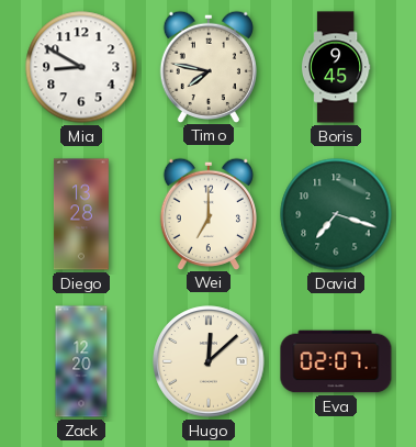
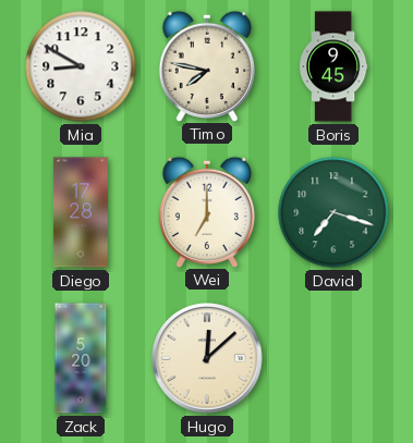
Diego: 13:28 -> 17:28
Zack: 12:20 -> 5:20
Eva: 02:07 -> none
